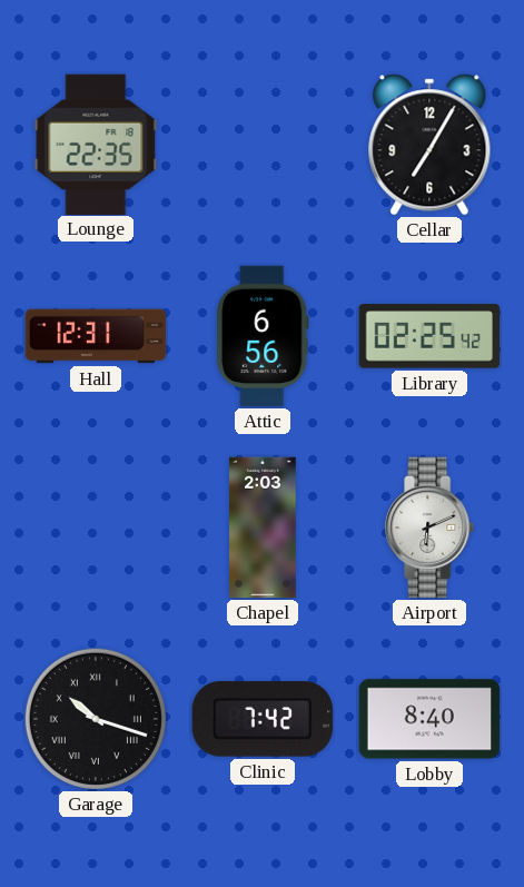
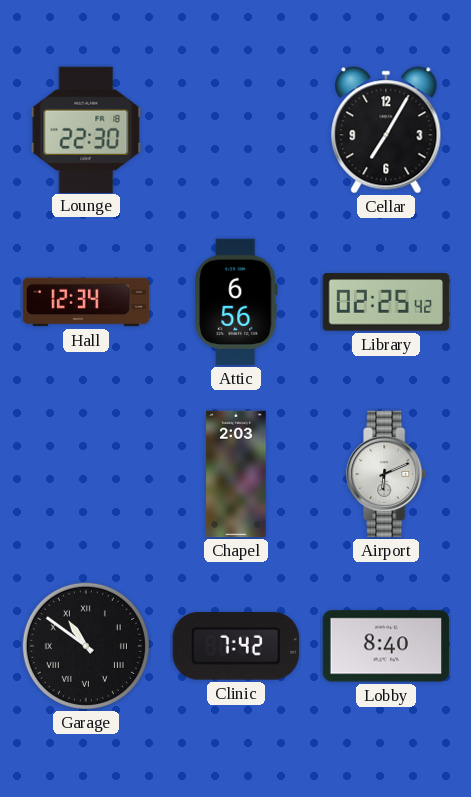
Lounge: 22:35 -> 22:30
Hall: 12:31 -> 12:34
Garage: 10:18 -> 10:51
